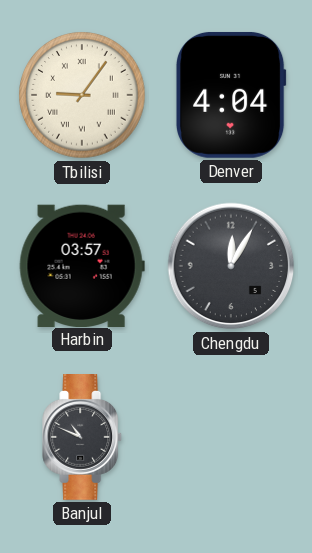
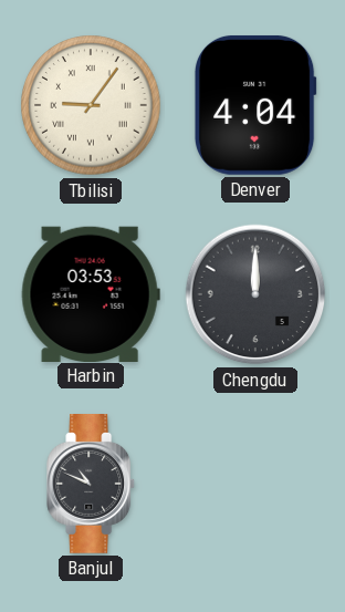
Harbin: 03:57 -> 03:53
Chengdu: 12:05 -> 12:00
